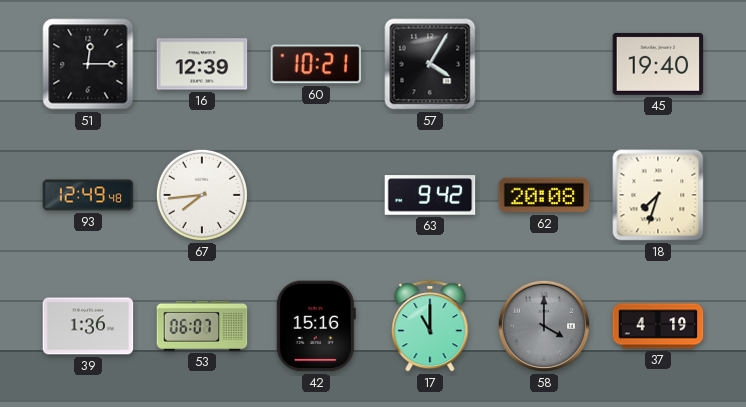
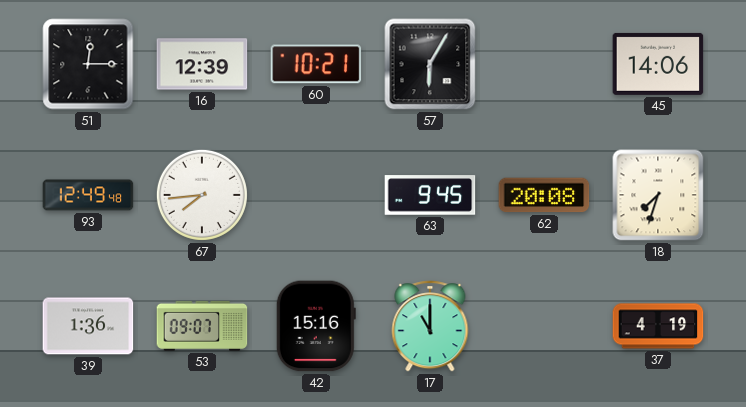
57: 4:05 -> 6:05
45: 19:40 -> 14:06
63: 9:42 -> 9:45
53: 06:07 -> 09:07
58: 4:00 -> none
